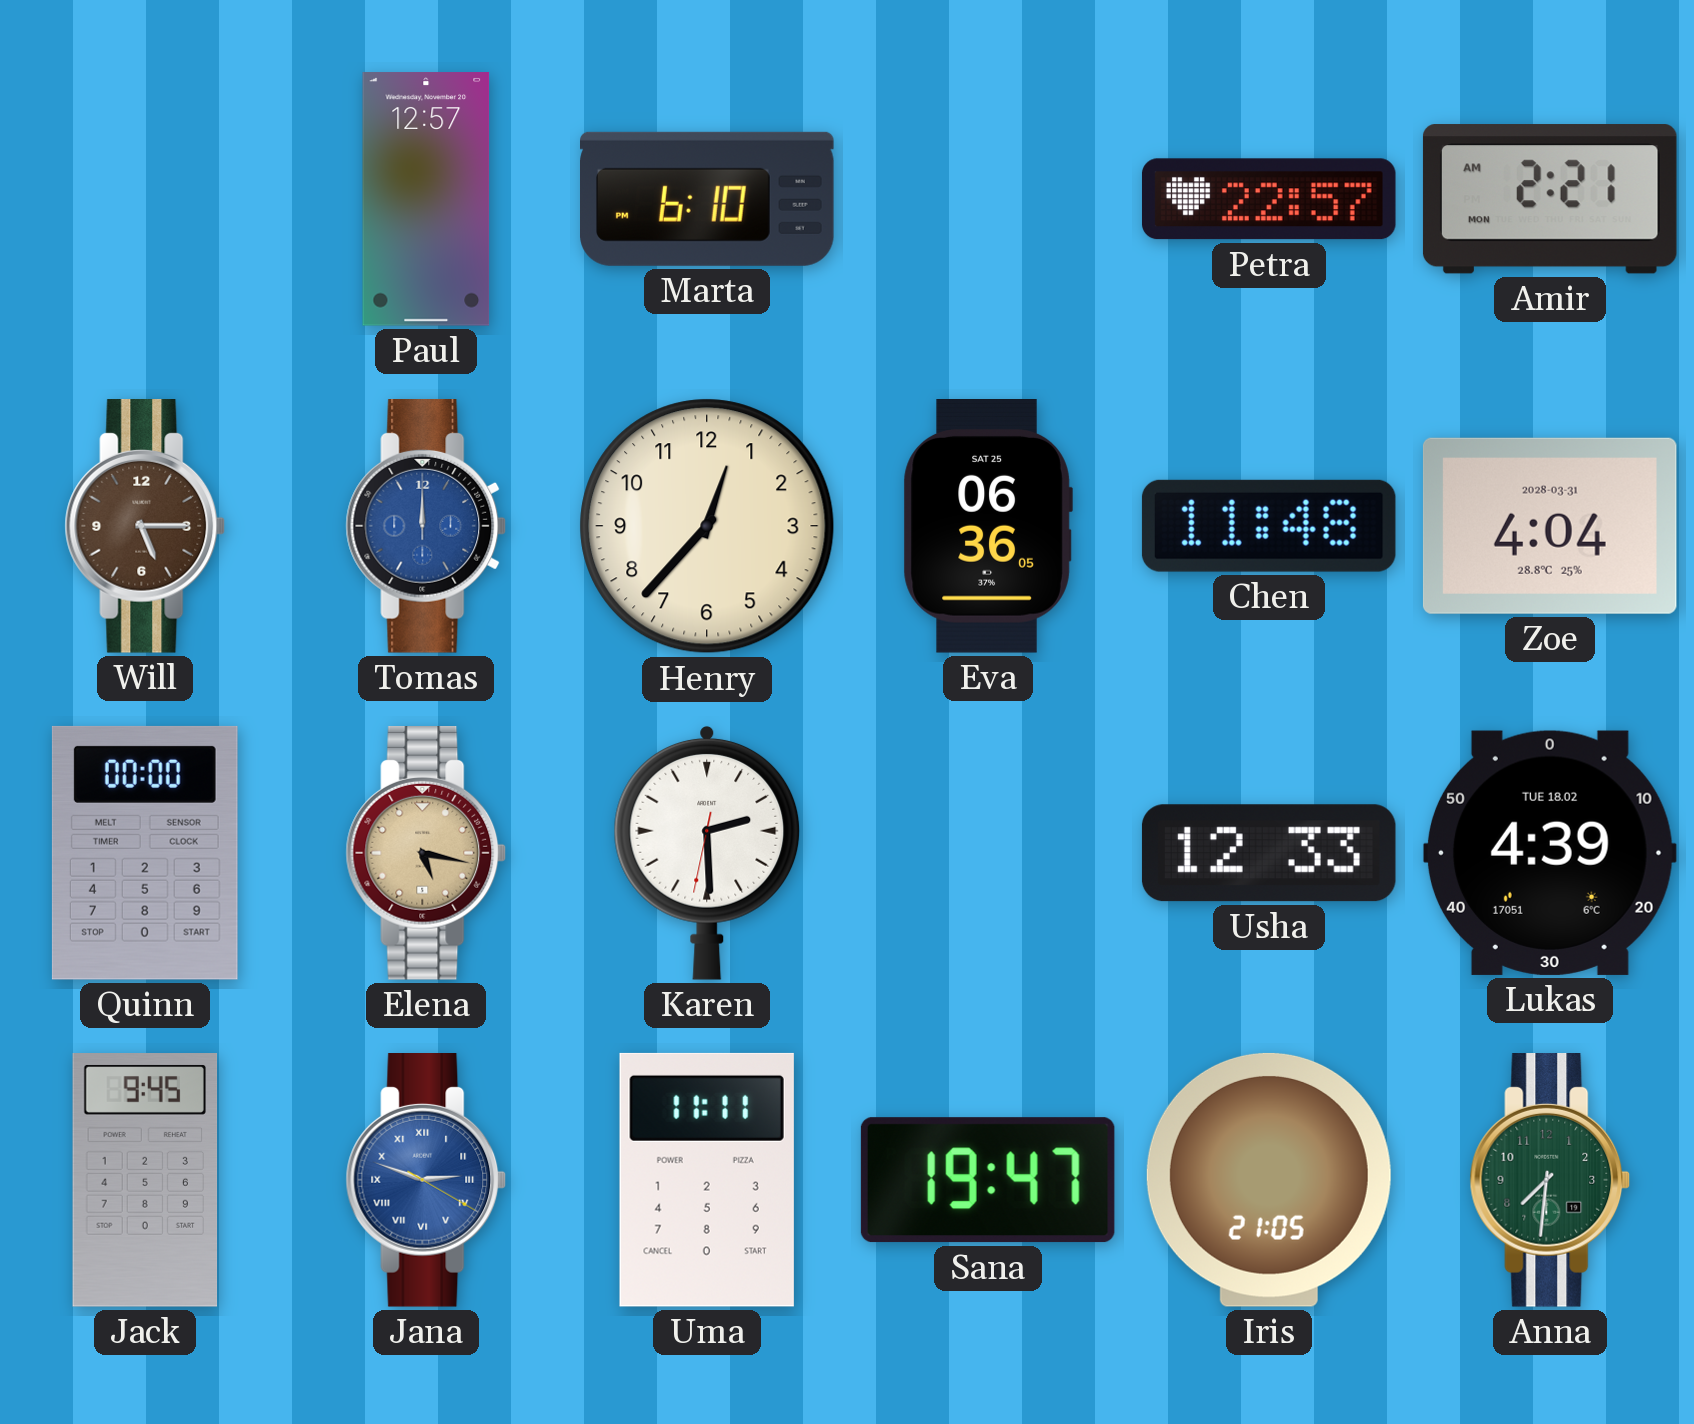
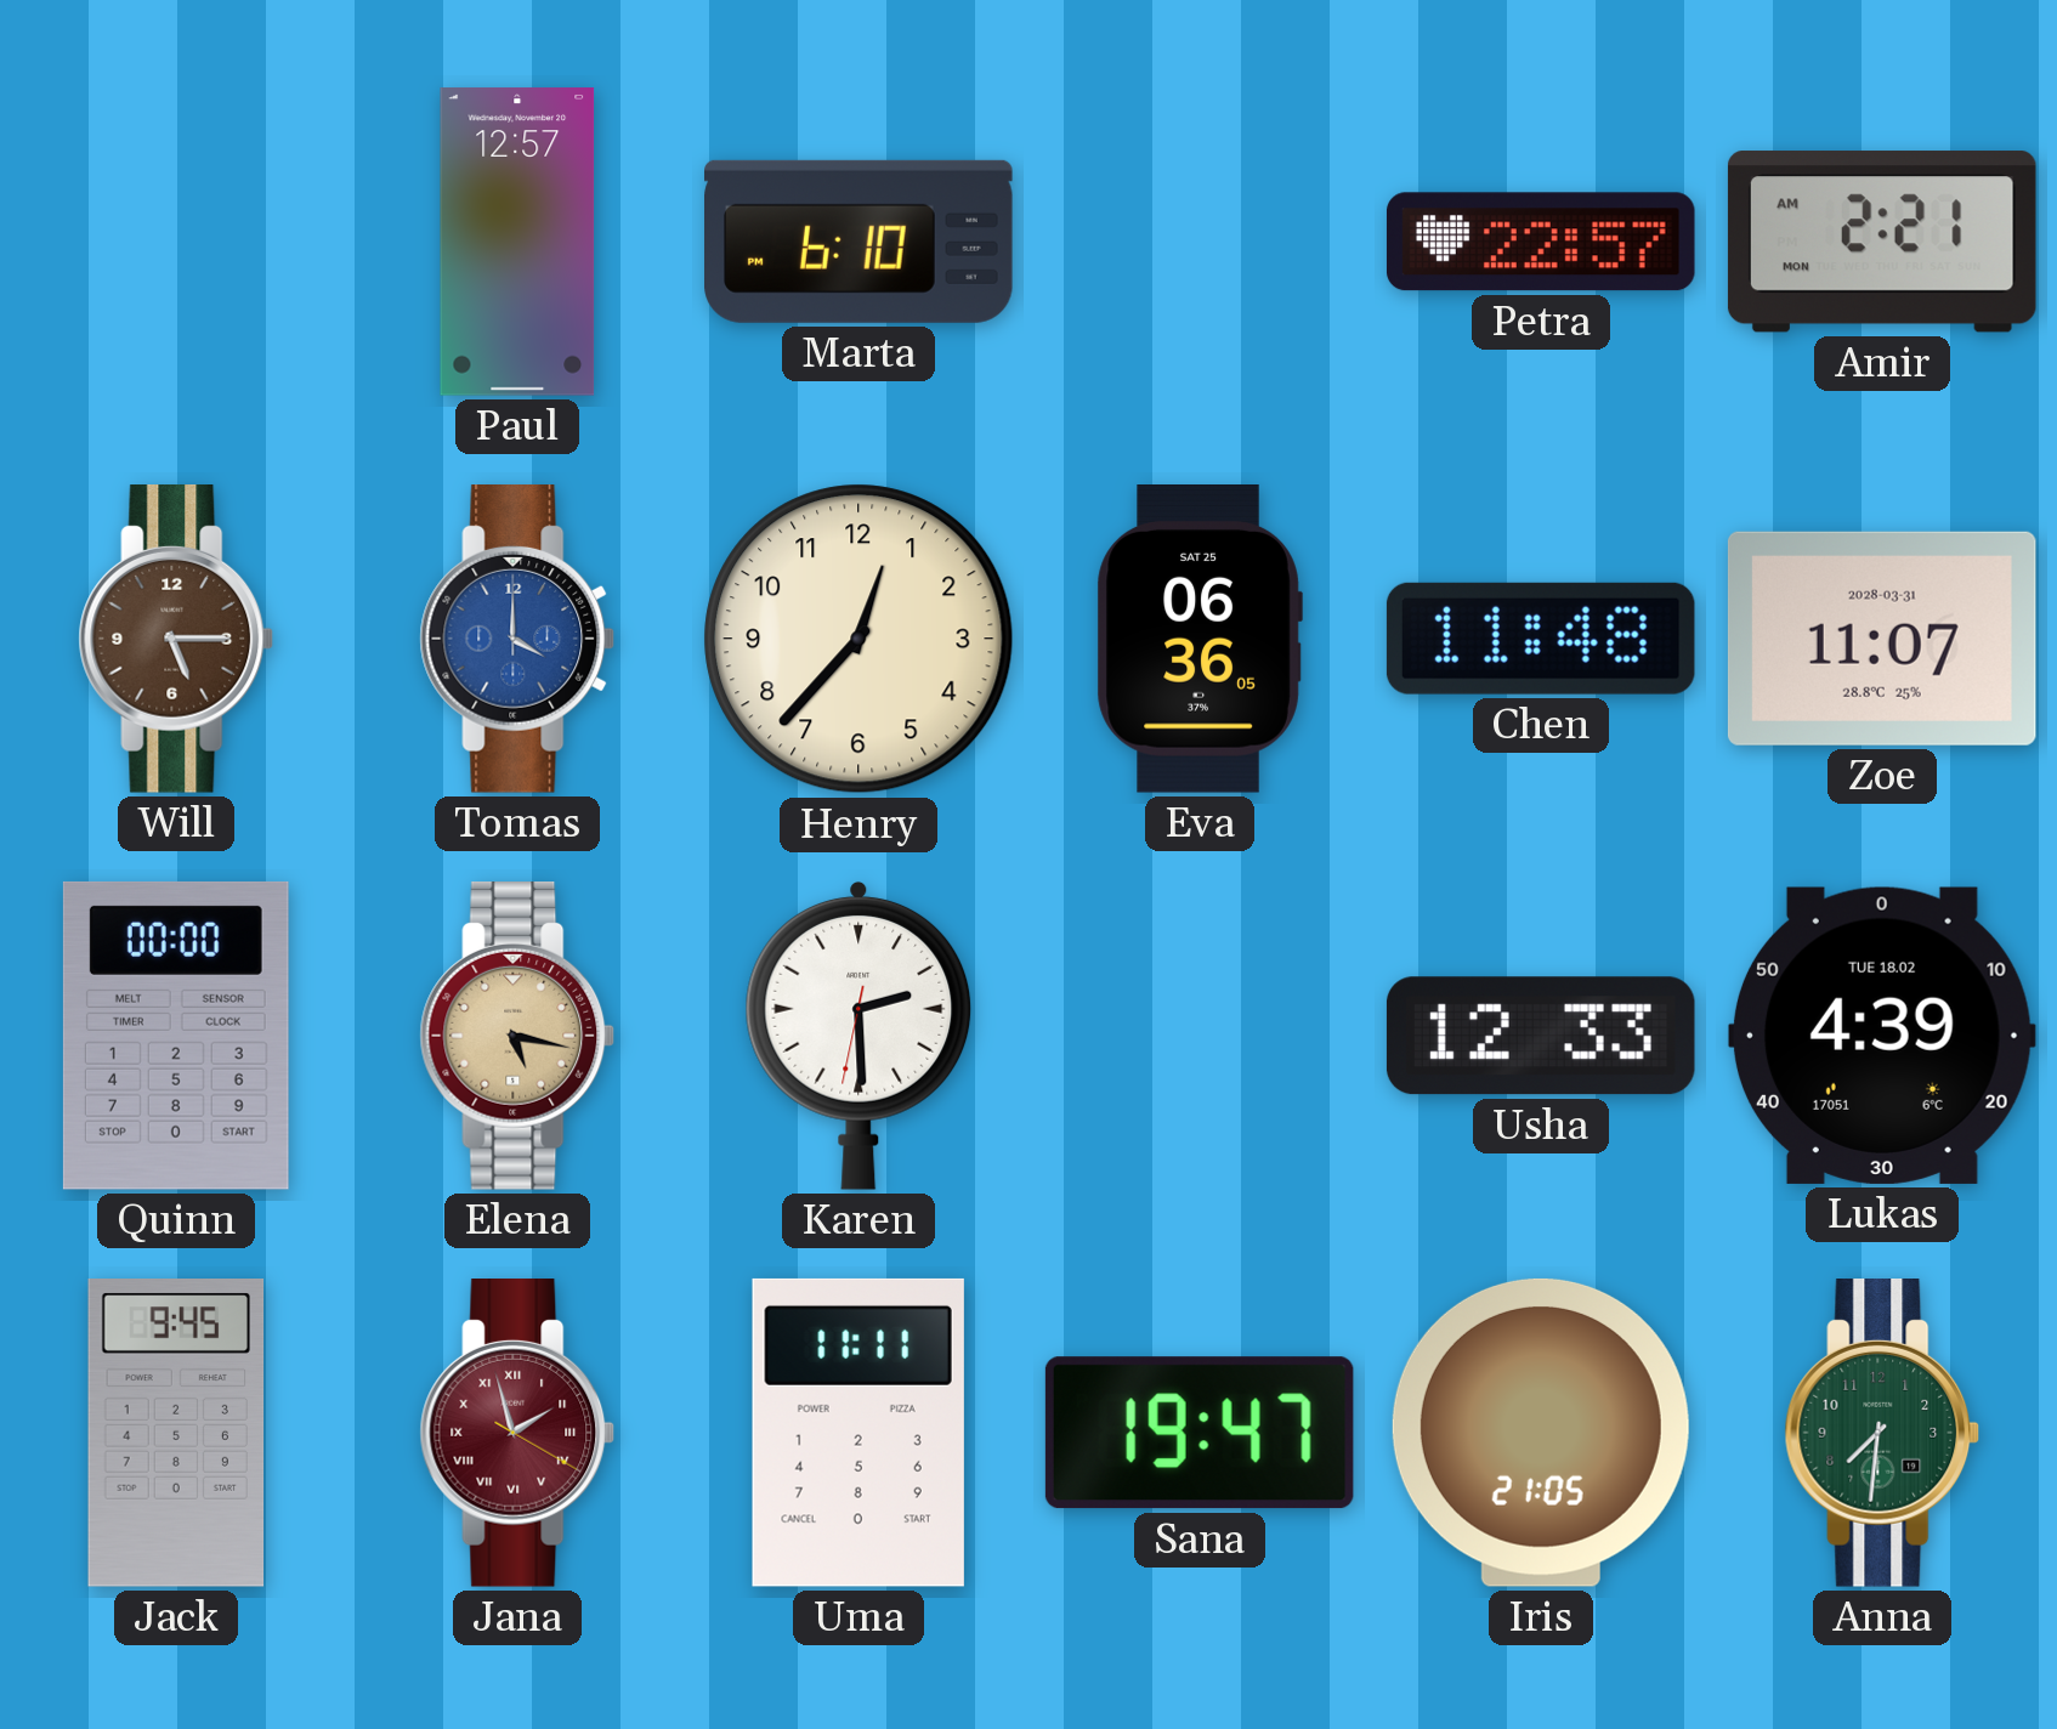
Tomas: 12:00 -> 4:00
Zoe: 4:04 -> 11:07
Jana: 2:48 -> 1:57
Jana dial: blue -> burgundy
